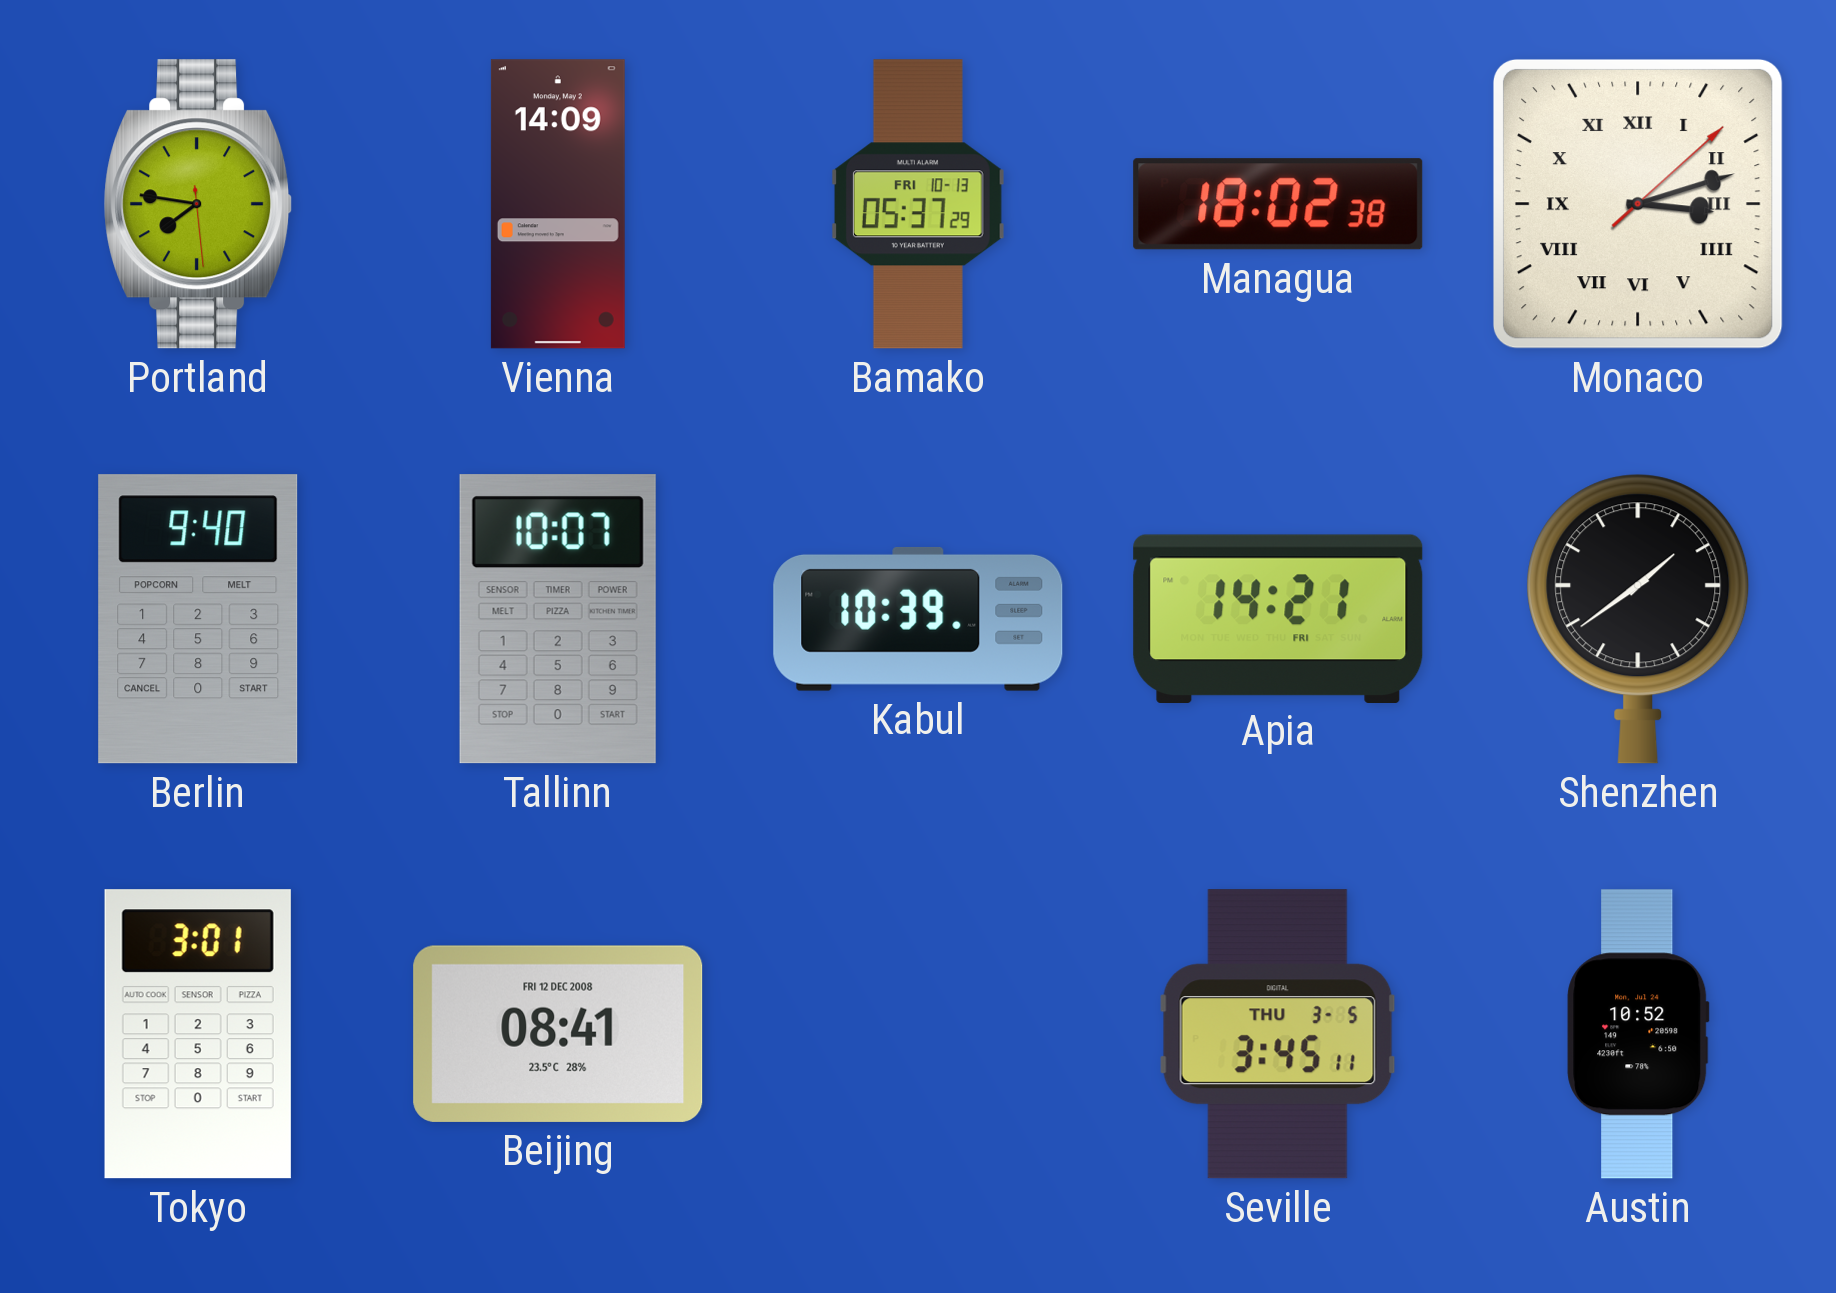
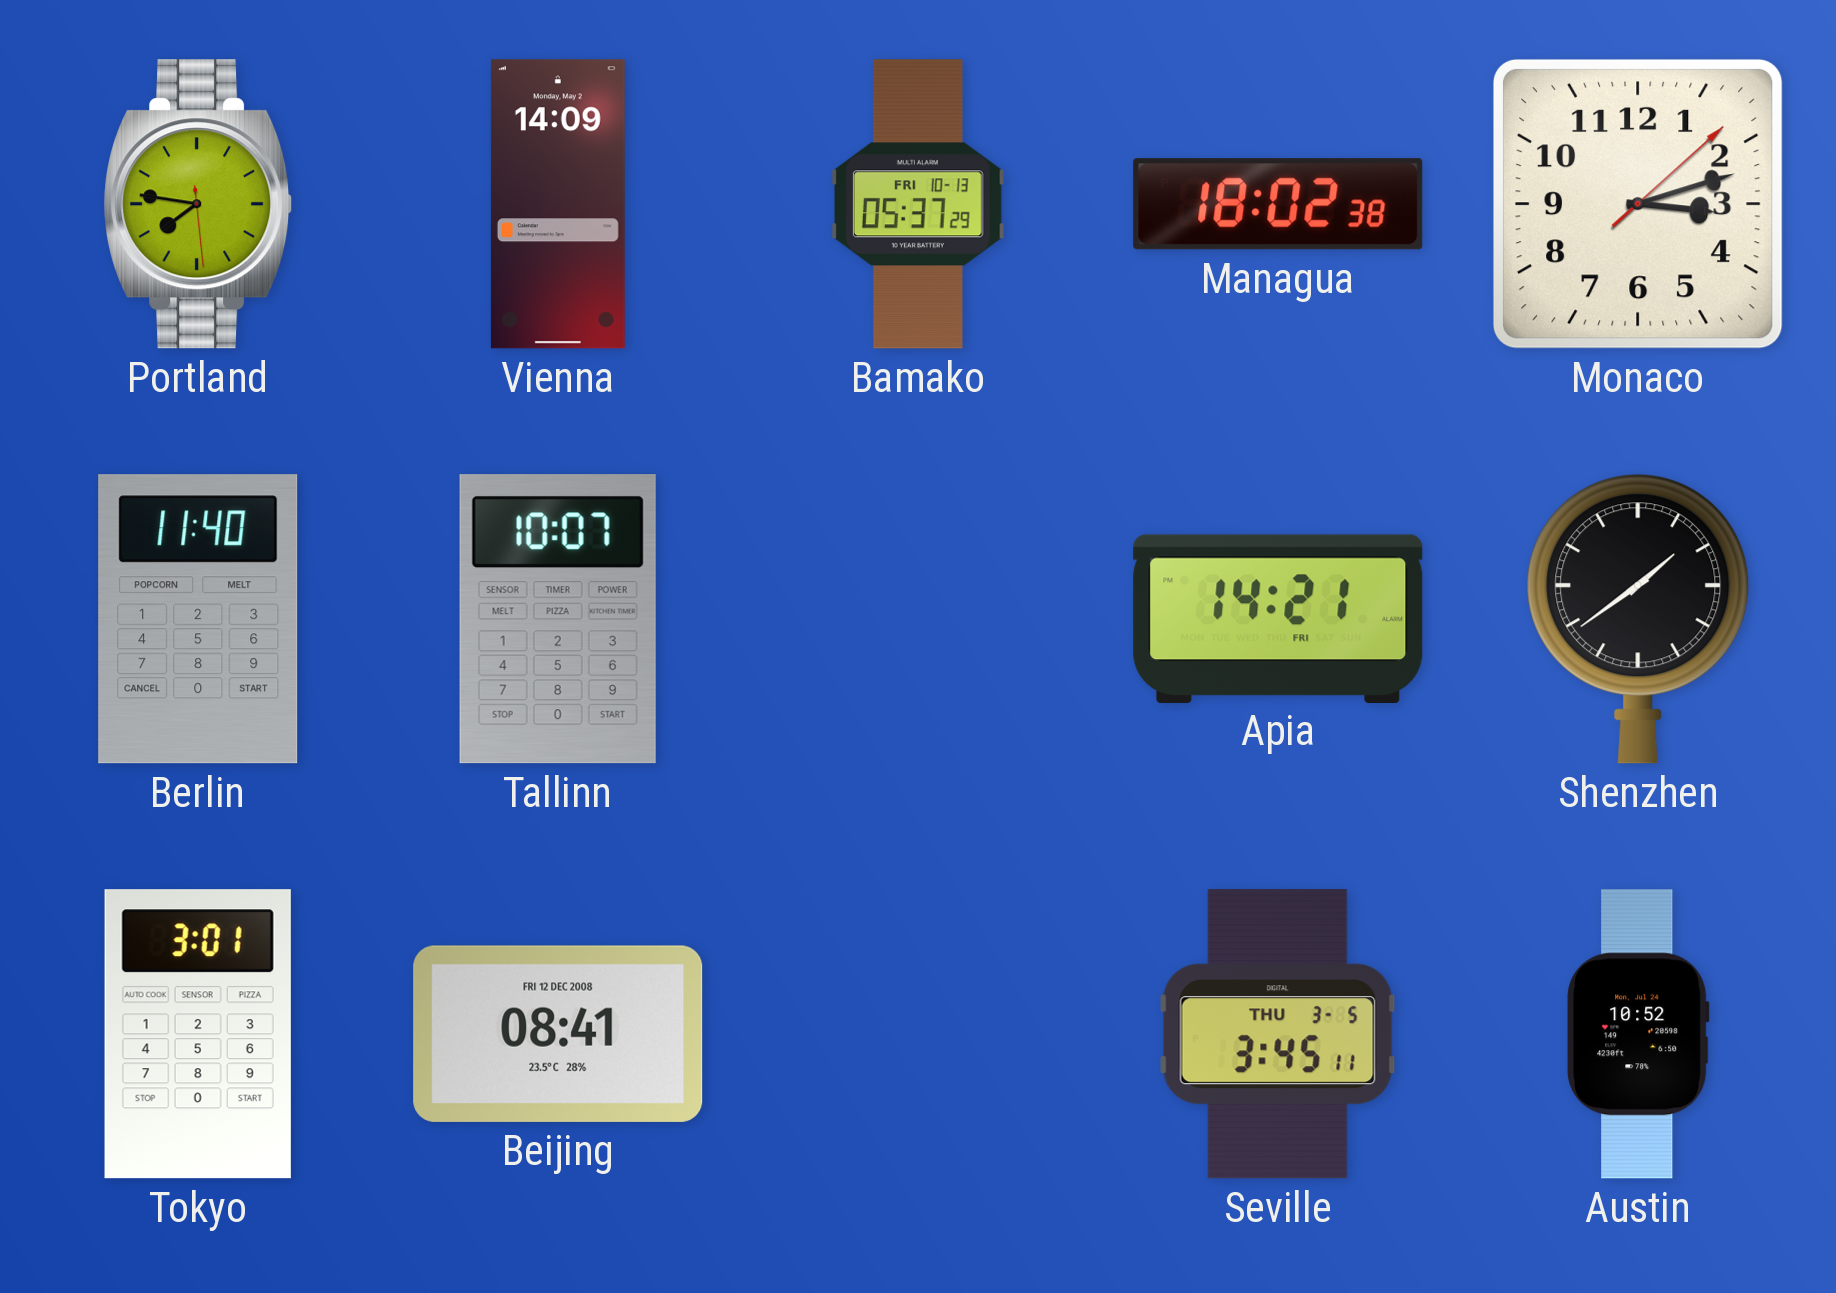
Monaco numerals: Roman -> Arabic
Berlin: 9:40 -> 11:40
Kabul: 10:39 -> none
